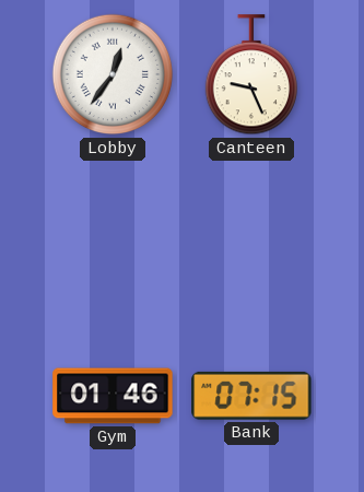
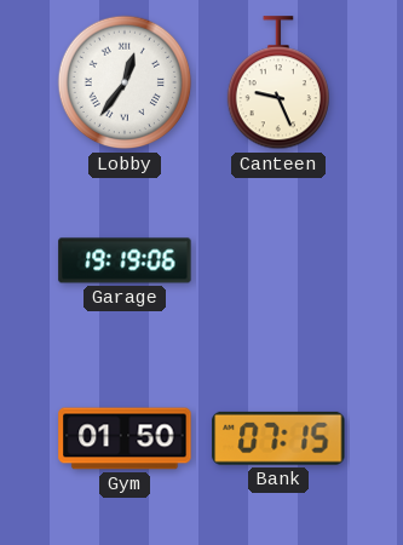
Garage: none -> 19:19
Gym: 01:46 -> 01:50
